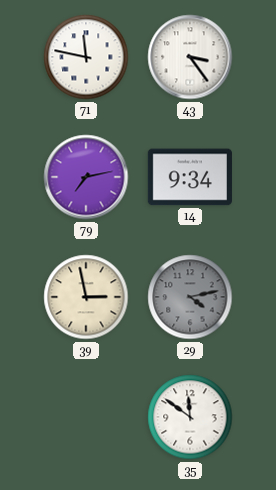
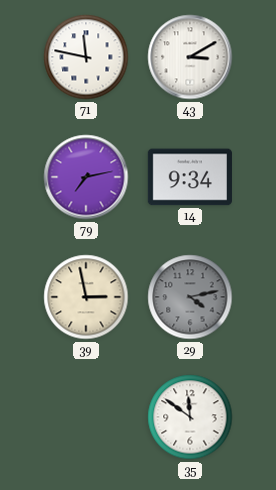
43: 3:24 -> 3:10
